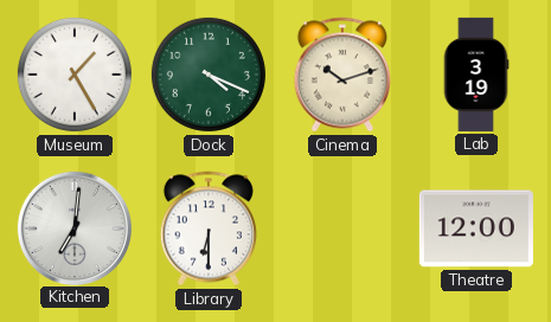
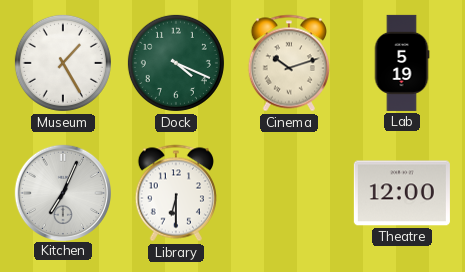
Lab: 3:19 -> 5:19
Kitchen: 7:01 -> 7:04
